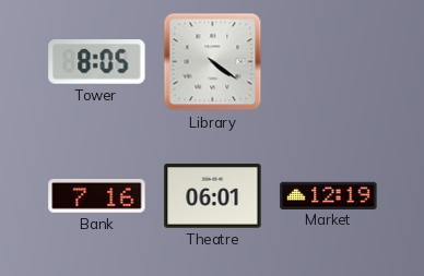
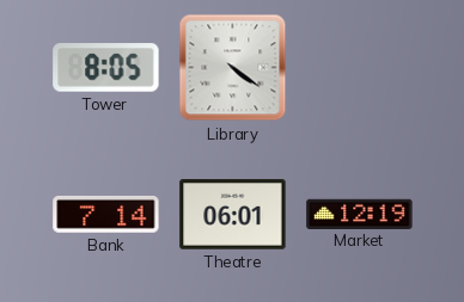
Bank: 7:16 -> 7:14
